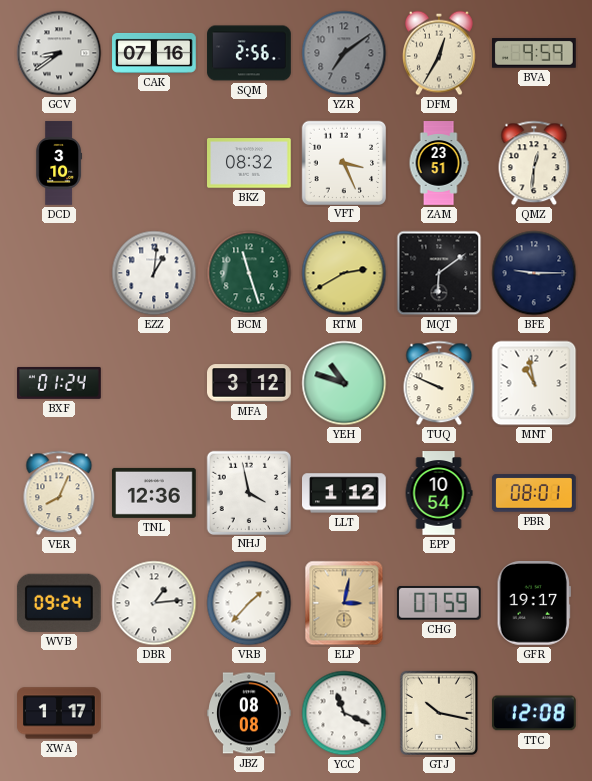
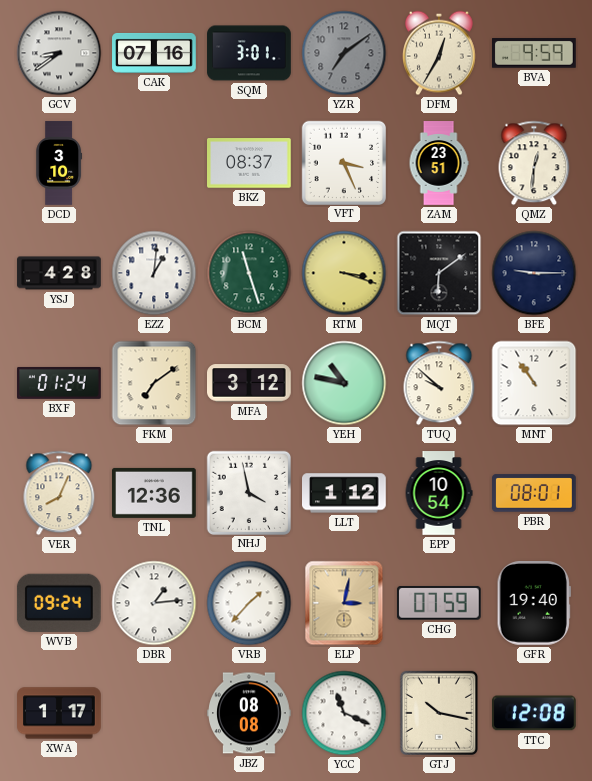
SQM: 2:56 -> 3:01
BKZ: 08:32 -> 08:37
YSJ: none -> 4:28
RTM: 2:40 -> 3:18
FKM: none -> 7:09
YEH: 10:48 -> 10:47
TUQ: 9:49 -> 9:52
MNT: 10:58 -> 10:54
GFR: 19:17 -> 19:40
